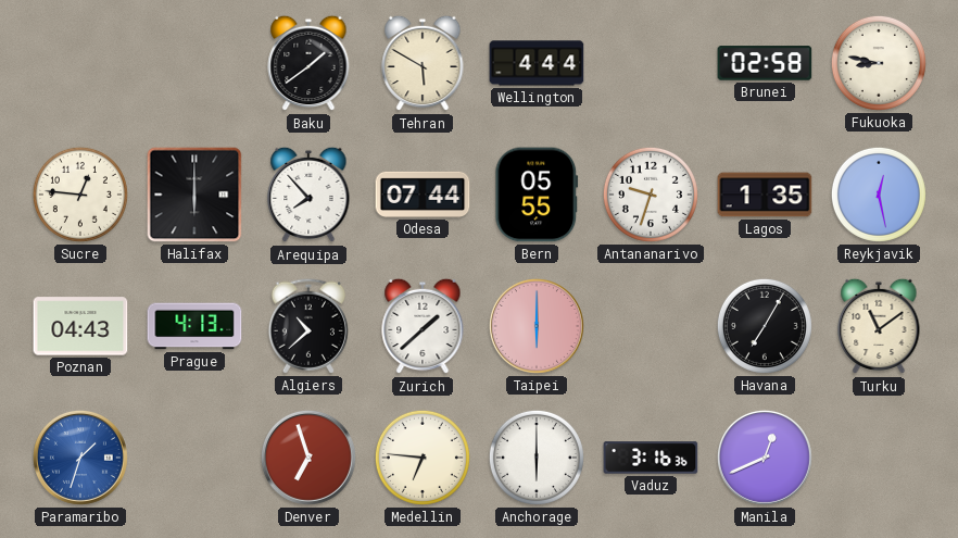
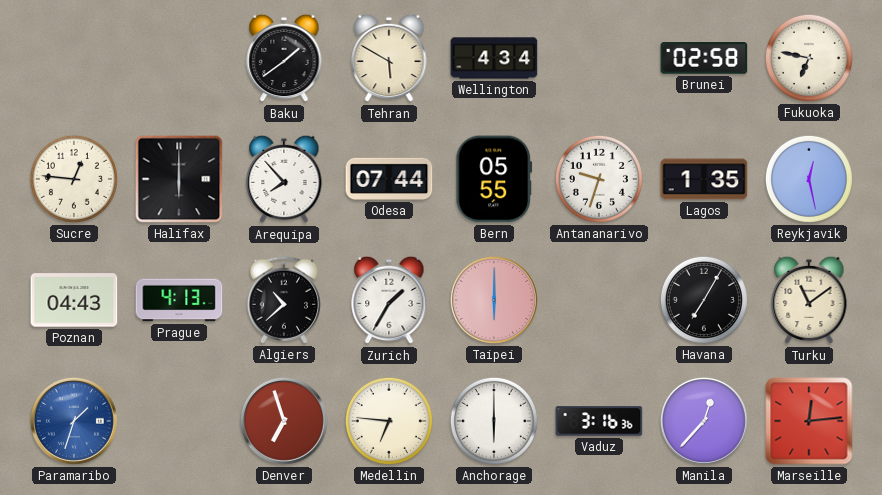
Wellington: 4:44 -> 4:34
Fukuoka: 8:47 -> 6:47
Zurich: 1:38 -> 1:35
Manila: 12:41 -> 12:37
Marseille: none -> 12:14
